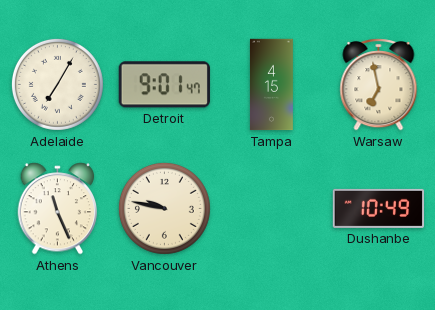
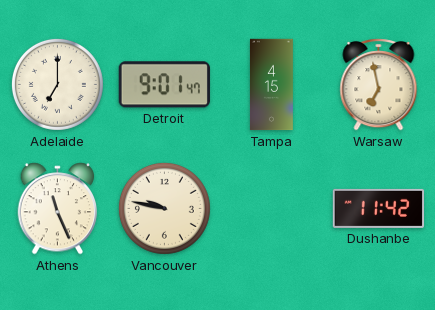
Adelaide: 7:05 -> 7:00
Dushanbe: 10:49 -> 11:42
